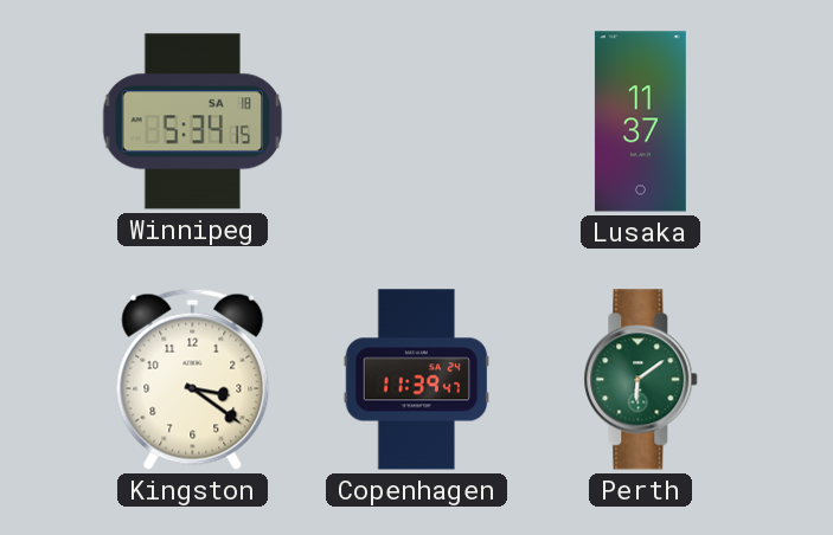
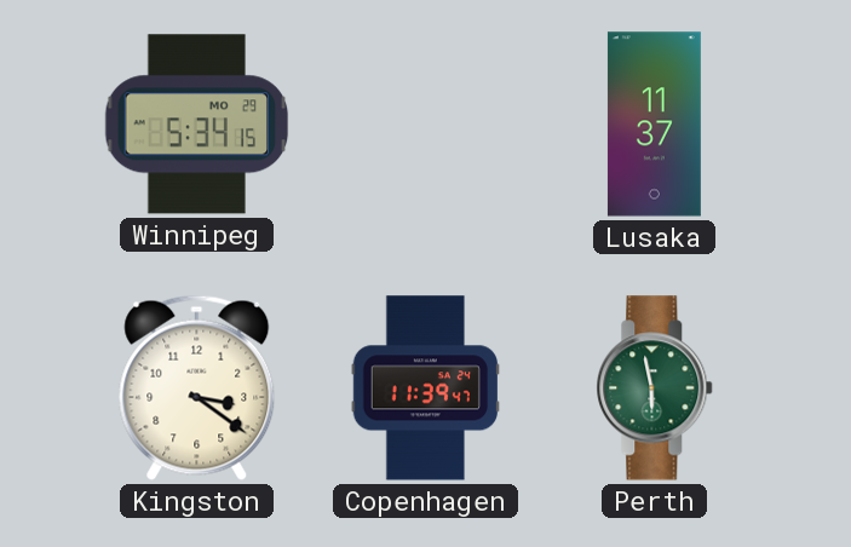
Winnipeg date: SA 18 -> MO 29
Perth: 6:09 -> 5:58
